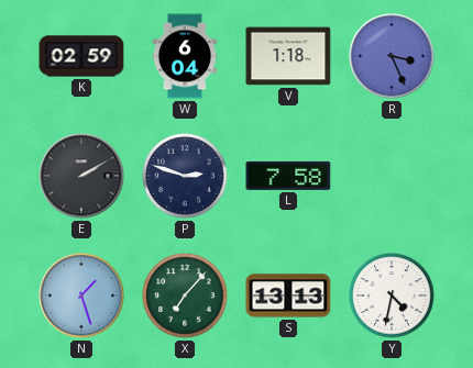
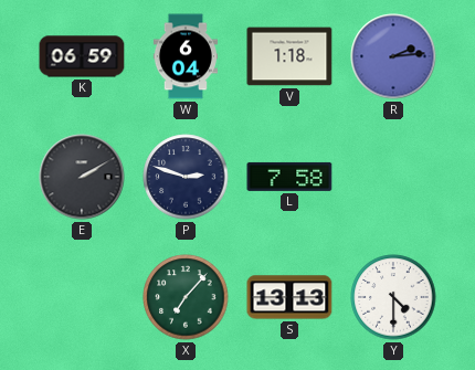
K: 02:59 -> 06:59
R: 3:26 -> 2:14
N: 1:27 -> none
Y: 4:32 -> 4:30
